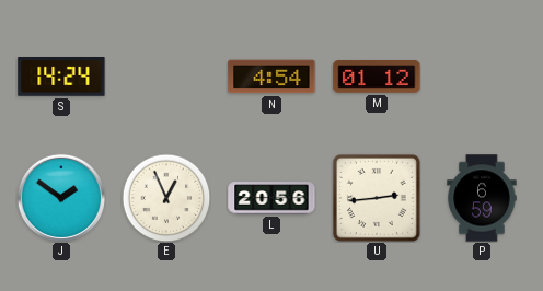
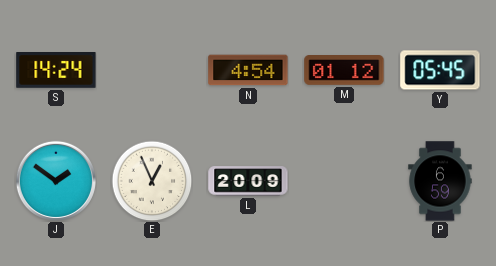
Y: none -> 05:45
L: 20:56 -> 20:09
U: 2:44 -> none
